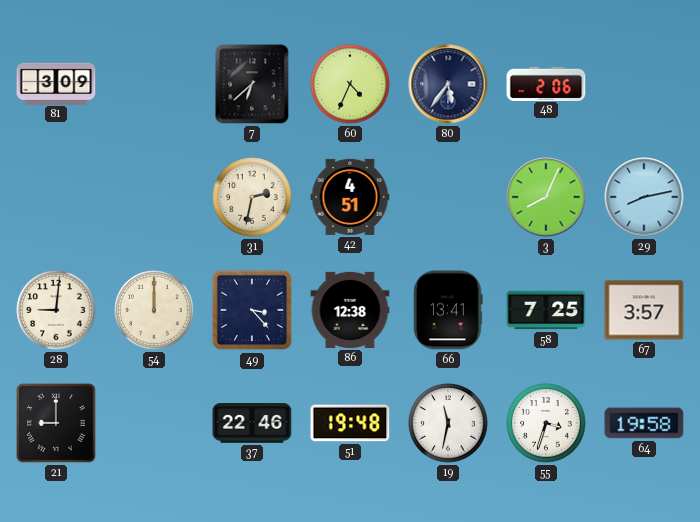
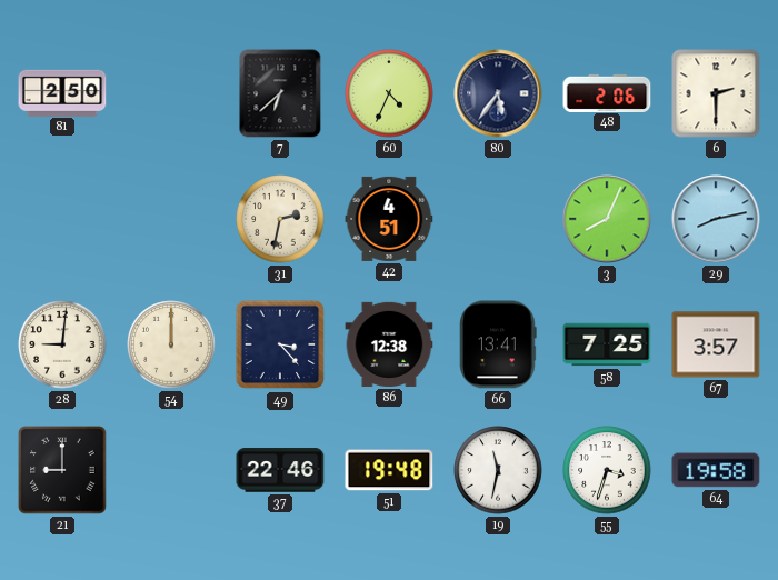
81: 3:09 -> 2:50
6: none -> 2:30
